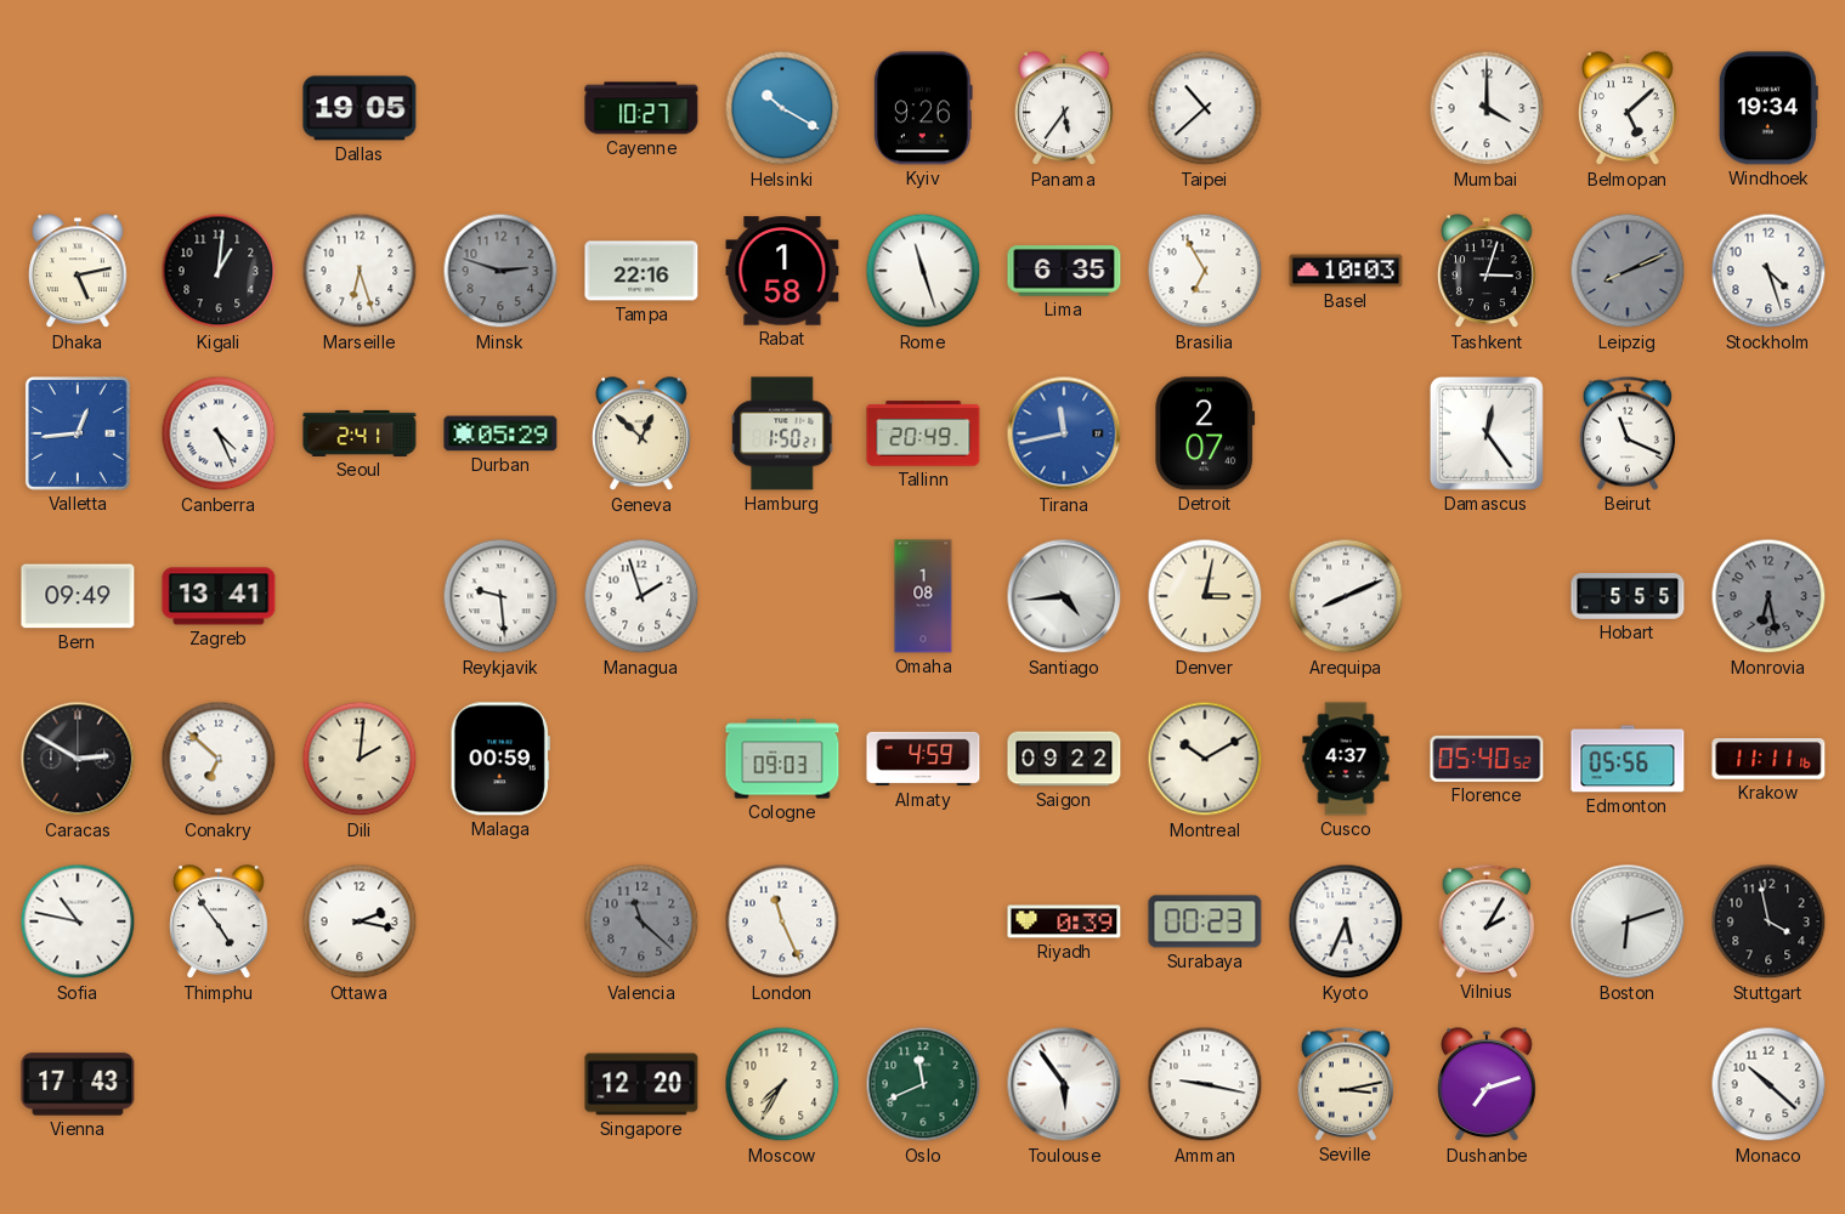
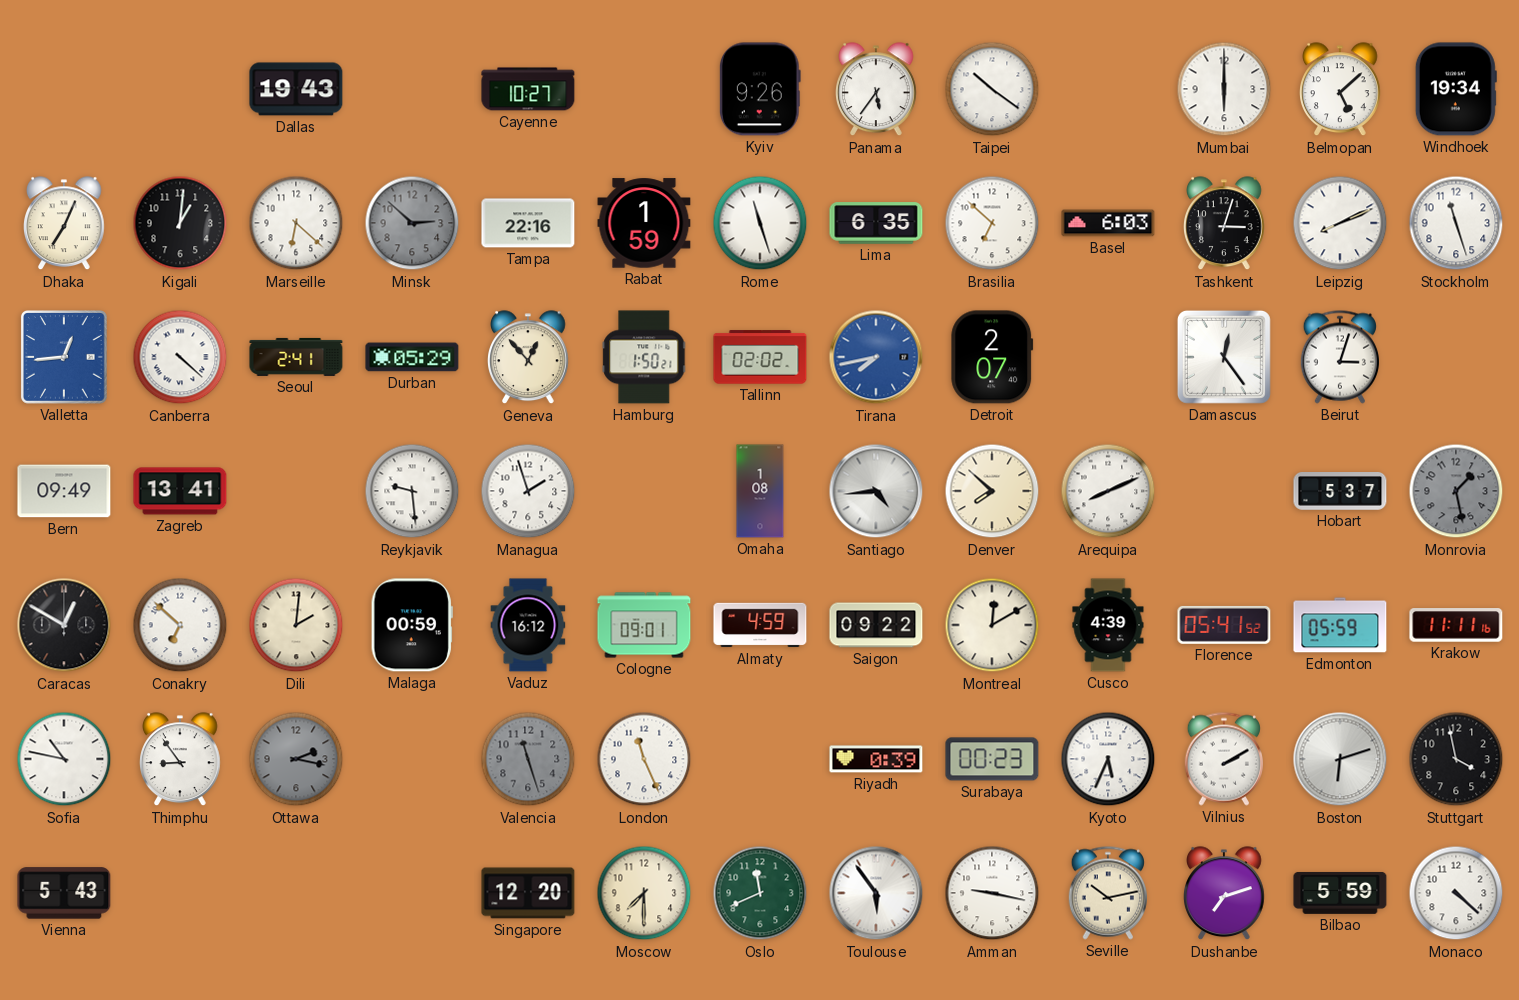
Dallas: 19:05 -> 19:43
Helsinki: 10:20 -> none
Taipei: 10:38 -> 10:21
Mumbai: 4:00 -> 6:00
Dhaka: 5:13 -> 7:04
Marseille: 6:27 -> 6:22
Minsk: 2:48 -> 2:52
Rabat: 1:58 -> 1:59
Brasilia: 6:55 -> 6:52
Basel: 10:03 -> 6:03
Leipzig dial: grey -> white
Stockholm: 4:27 -> 11:27
Canberra: 4:26 -> 4:22
Geneva: 12:52 -> 12:53
Tallinn: 20:49 -> 02:02
Tirana: 11:43 -> 7:43
Beirut: 11:19 -> 3:03
Denver: 3:02 -> 7:52
Hobart: 5:55 -> 5:37
Monrovia: 6:28 -> 1:28
Caracas: 2:50 -> 12:50
Vaduz: none -> 16:12
Cologne: 09:03 -> 09:01
Montreal: 10:10 -> 12:10
Cusco: 4:37 -> 4:39
Florence: 05:40 -> 05:41
Edmonton: 05:56 -> 05:59
Thimphu: 4:54 -> 8:54
Ottawa dial: white -> grey
Valencia: 11:22 -> 11:27
Vilnius: 2:05 -> 2:10
Vienna: 17:43 -> 5:43
Moscow: 7:35 -> 7:30
Seville: 3:13 -> 10:13
Bilbao: none -> 5:59
Monaco: 10:22 -> 4:22
